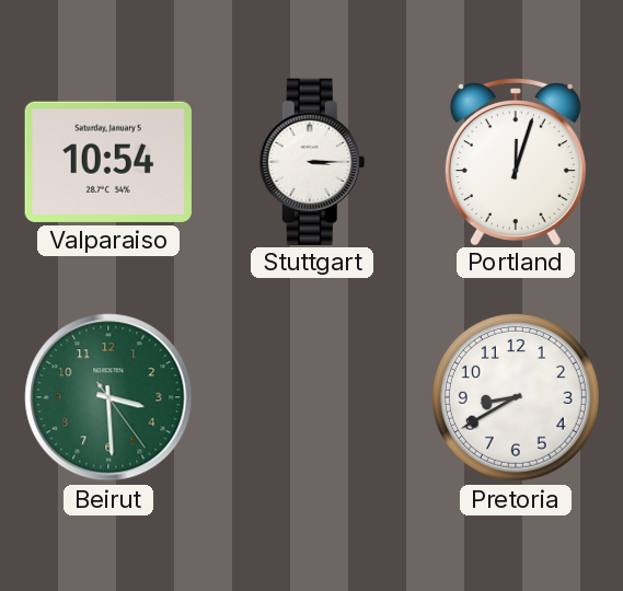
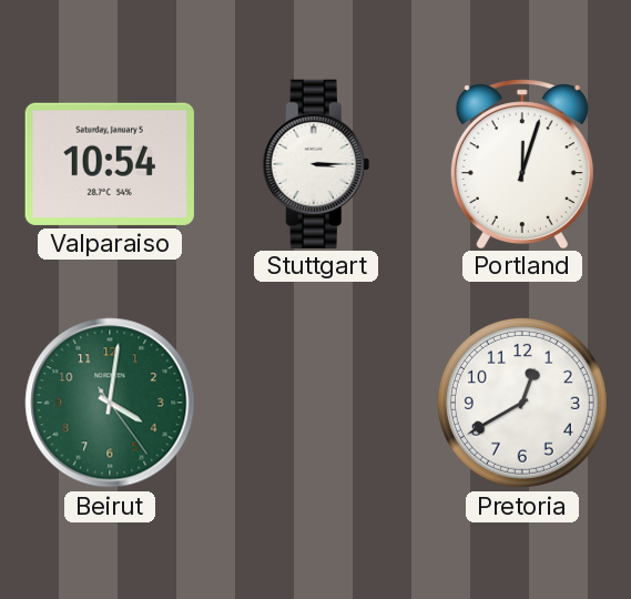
Beirut: 3:29 -> 4:01
Pretoria: 8:40 -> 12:40
